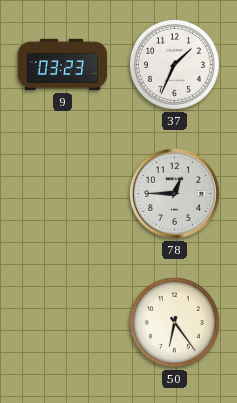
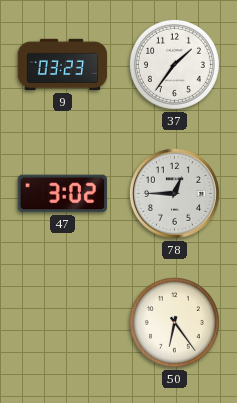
37: 1:34 -> 1:36
47: none -> 3:02
